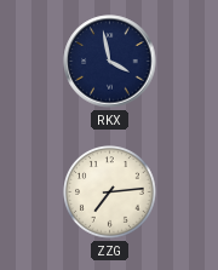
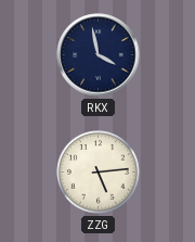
ZZG: 7:14 -> 5:14
